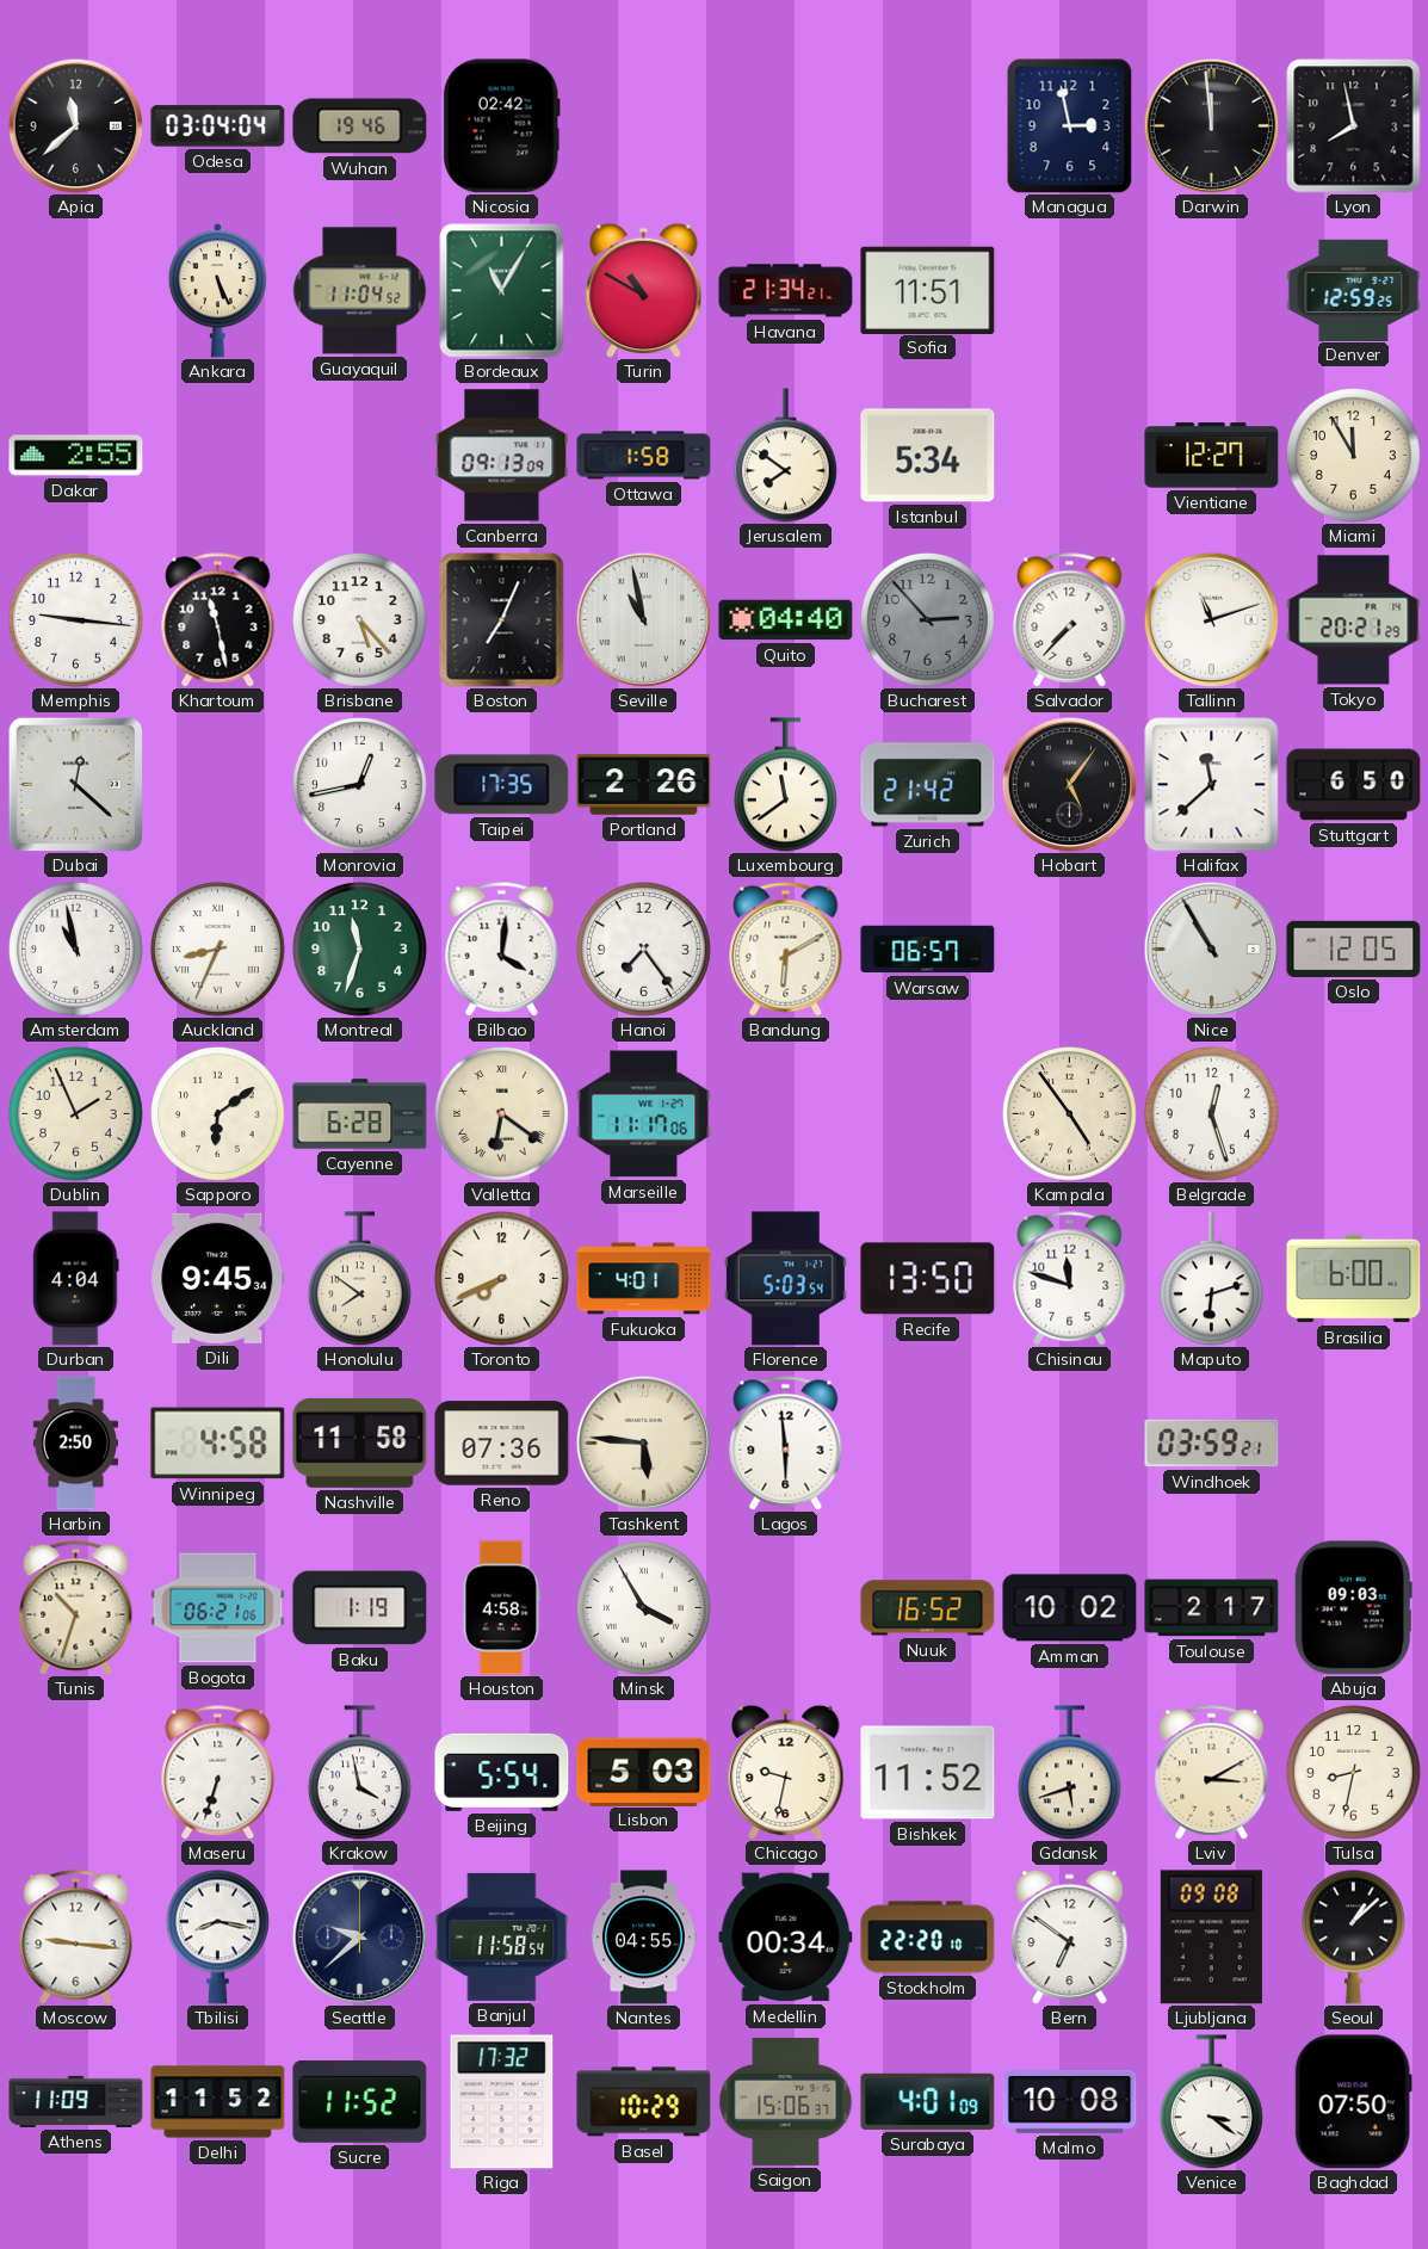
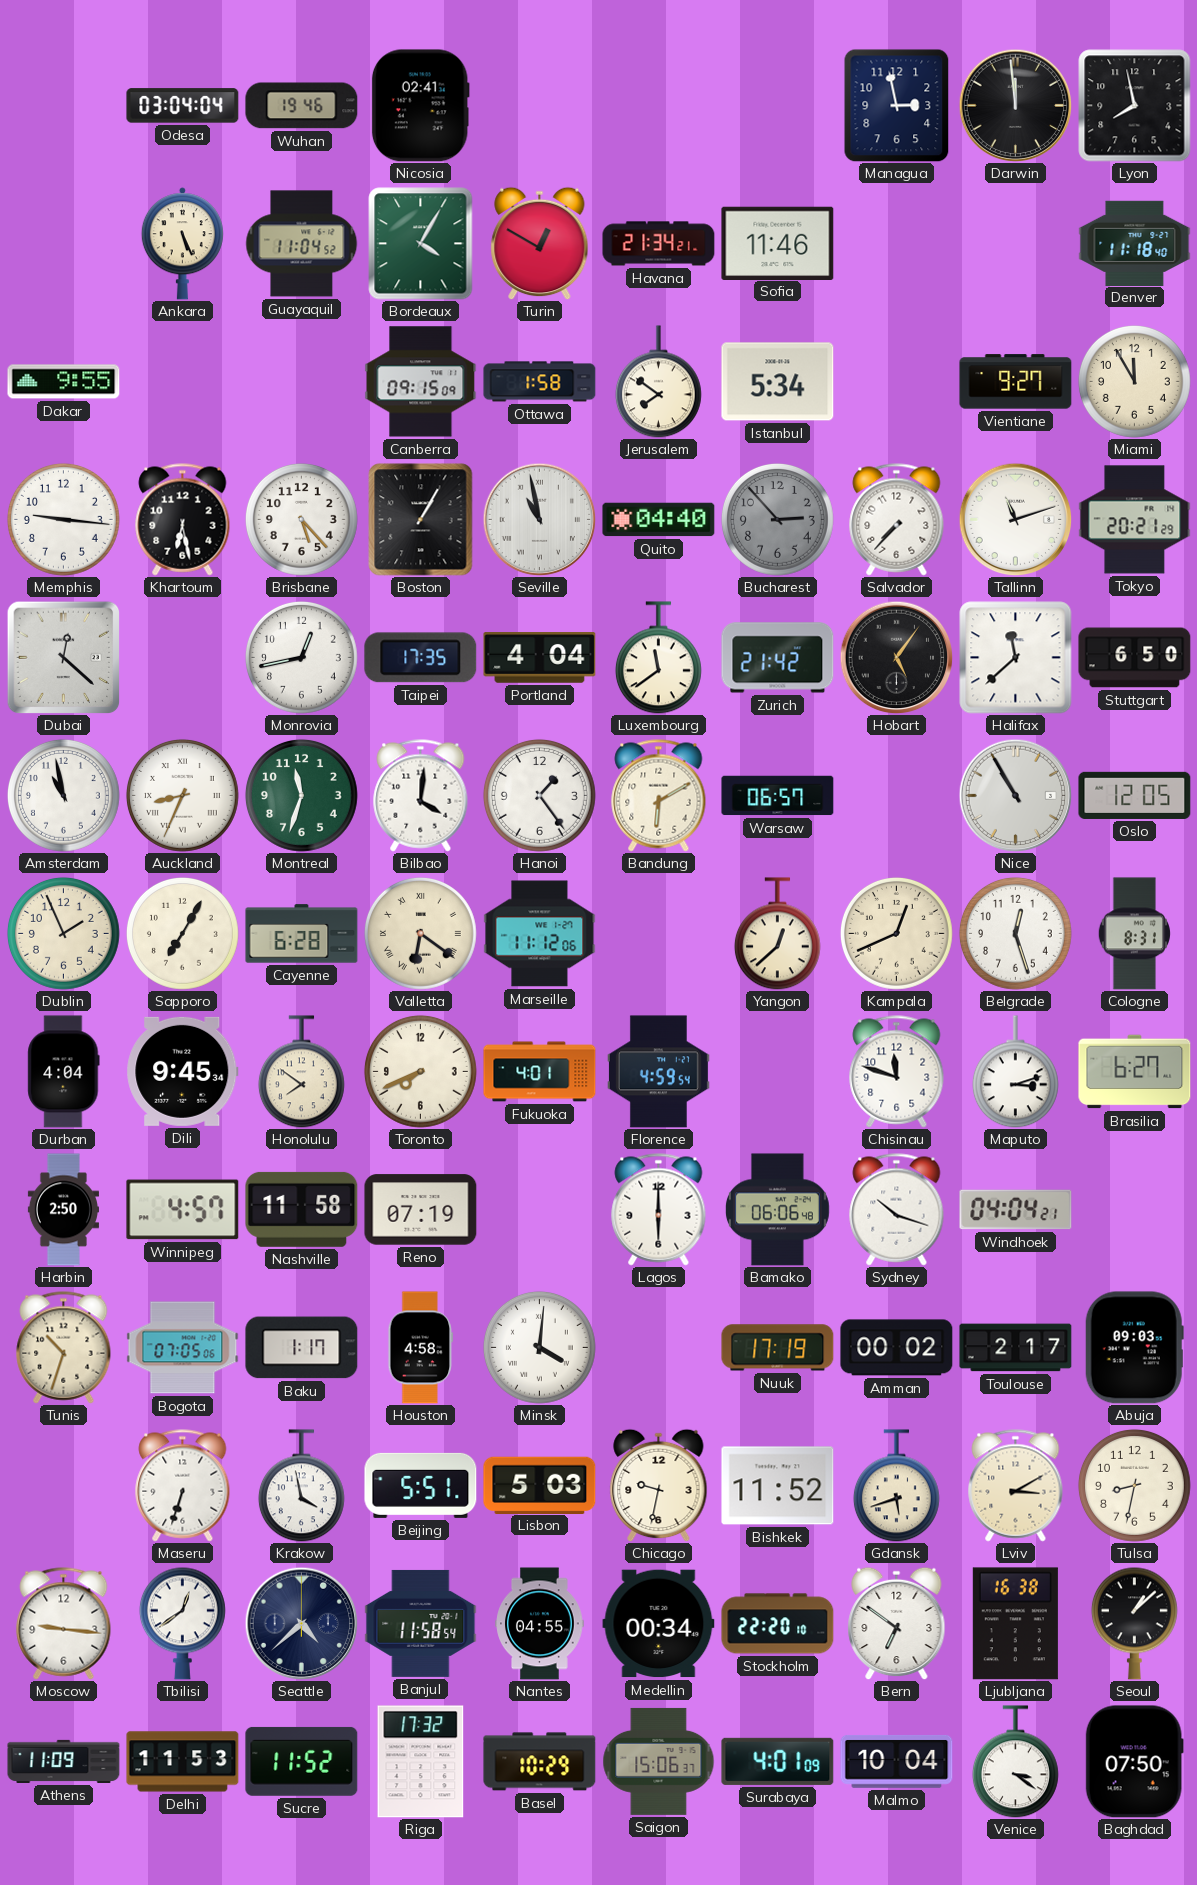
Apia: 11:38 -> none
Nicosia: 02:42 -> 02:41
Bordeaux: 11:05 -> 4:05
Turin: 10:50 -> 12:50
Sofia: 11:51 -> 11:46
Denver: 12:59 -> 11:18
Dakar: 2:55 -> 9:55
Canberra: 09:13 -> 09:15
Vientiane: 12:27 -> 9:27
Khartoum: 11:28 -> 6:28
Boston: 7:04 -> 1:05
Portland: 2:26 -> 4:04
Hanoi: 7:24 -> 1:24
Sapporo: 6:09 -> 7:05
Marseille: 11:17 -> 11:12
Yangon: none -> 12:38
Kampala: 4:54 -> 12:41
Cologne: none -> 8:31
Florence: 5:03 -> 4:59
Recife: 13:50 -> none
Maputo: 6:12 -> 3:12
Brasilia: 6:00 -> 6:27
Winnipeg: 4:58 -> 4:57
Reno: 07:36 -> 07:19
Tashkent: 5:46 -> none
Lagos: 5:59 -> 6:00
Bamako: none -> 06:06
Sydney: none -> 10:18
Windhoek: 03:59 -> 04:04
Bogota: 06:21 -> 07:05
Baku: 1:19 -> 1:17
Minsk: 3:55 -> 4:01
Nuuk: 16:52 -> 17:19
Amman: 10:02 -> 00:02
Beijing: 5:54 -> 5:51
Tbilisi: 8:17 -> 12:39
Seattle: 9:38 -> 4:38
Ljubljana: 09:08 -> 16:38
Delhi: 11:52 -> 11:53
Malmo: 10:08 -> 10:04
